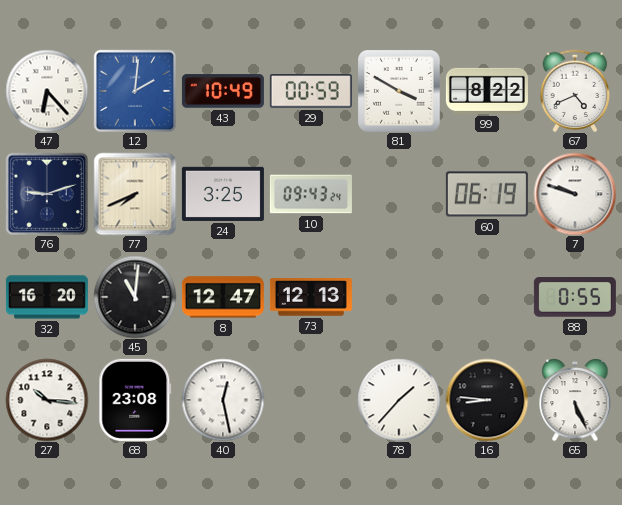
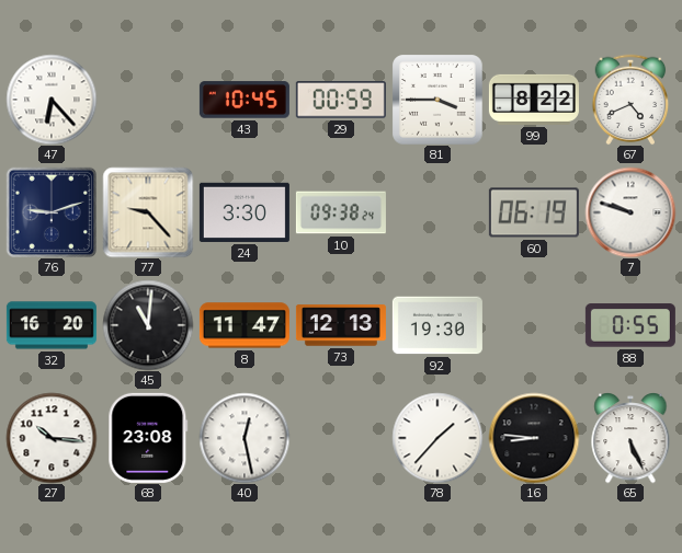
12: 2:01 -> none
43: 10:49 -> 10:45
81: 3:50 -> 3:45
77: 7:41 -> 9:23
24: 3:25 -> 3:30
10: 09:43 -> 09:38
8: 12:47 -> 11:47
92: none -> 19:30
